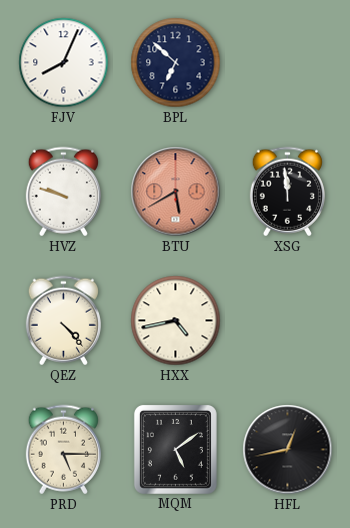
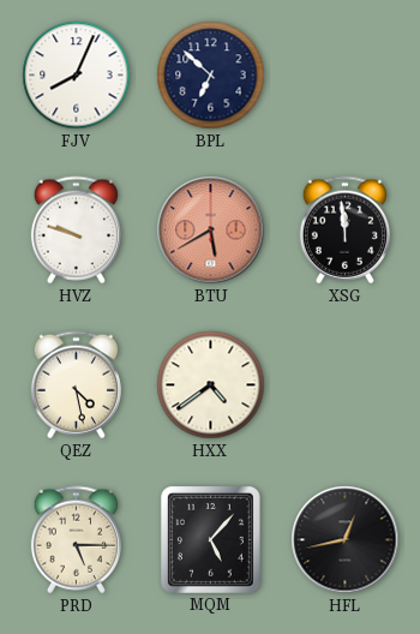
QEZ: 4:23 -> 4:28
HXX: 4:43 -> 4:39
MQM: 5:09 -> 5:07
